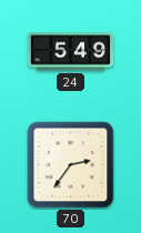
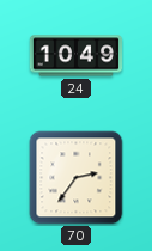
24: 5:49 -> 10:49
